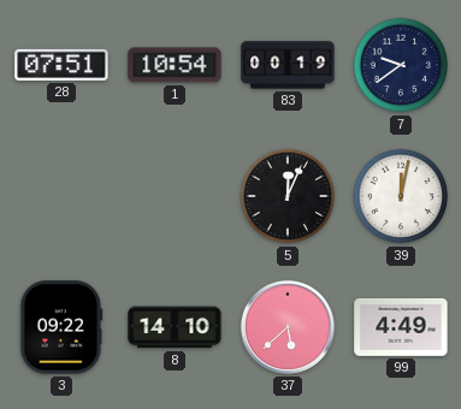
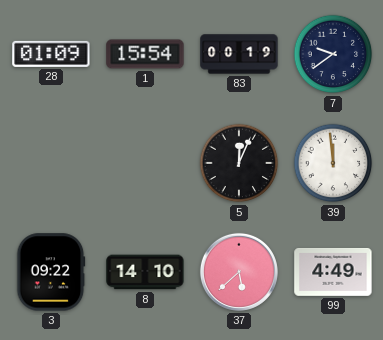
28: 07:51 -> 01:09
1: 10:54 -> 15:54
39: 12:02 -> 11:59
